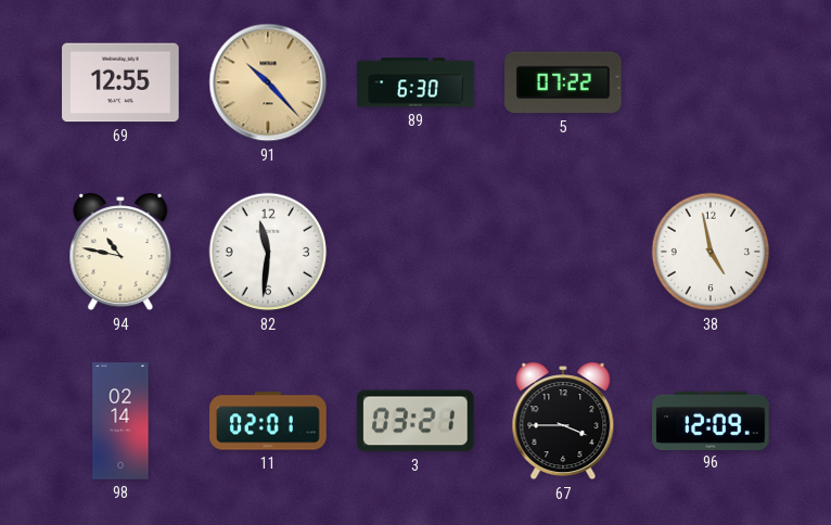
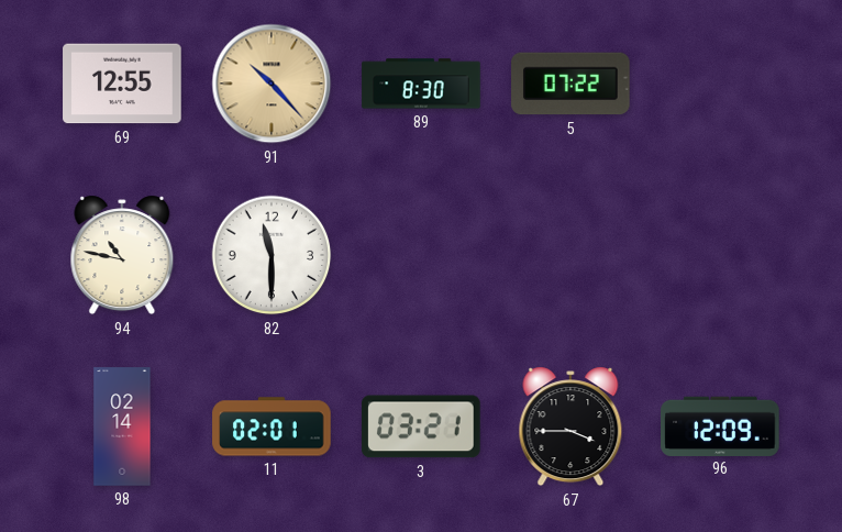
89: 6:30 -> 8:30
82: 11:31 -> 11:30
38: 4:58 -> none
